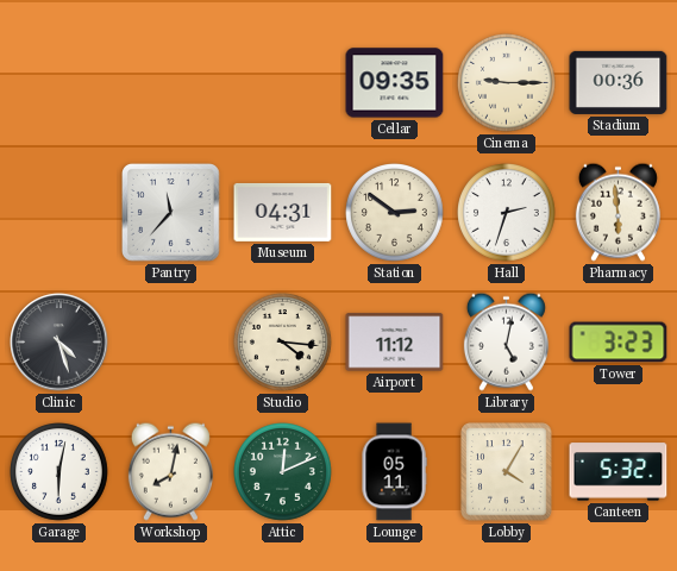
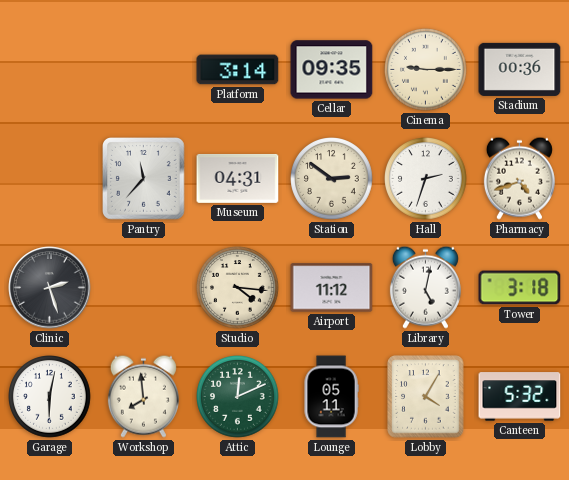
Platform: none -> 3:14
Pharmacy: 5:59 -> 4:42
Clinic: 4:27 -> 2:27
Tower: 3:23 -> 3:18
Workshop: 8:02 -> 7:59
